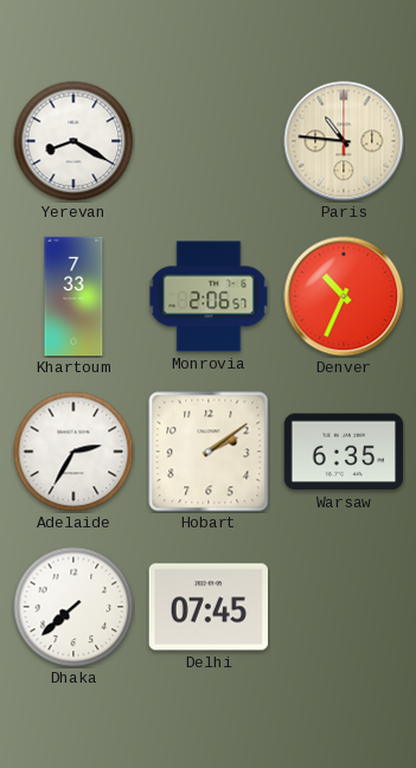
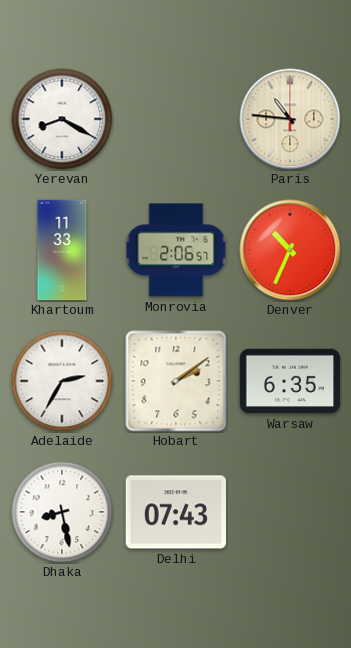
Khartoum: 7:33 -> 11:33
Dhaka: 7:38 -> 8:28
Delhi: 07:45 -> 07:43
